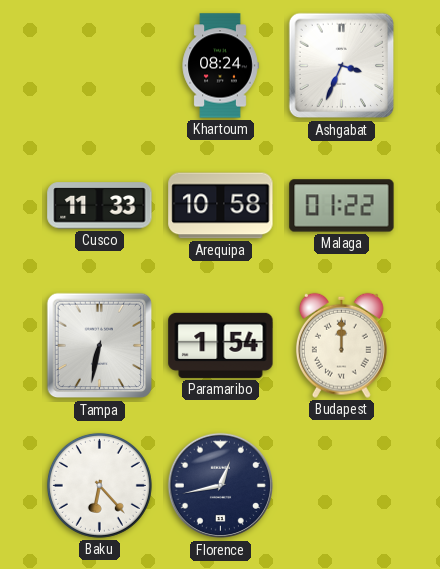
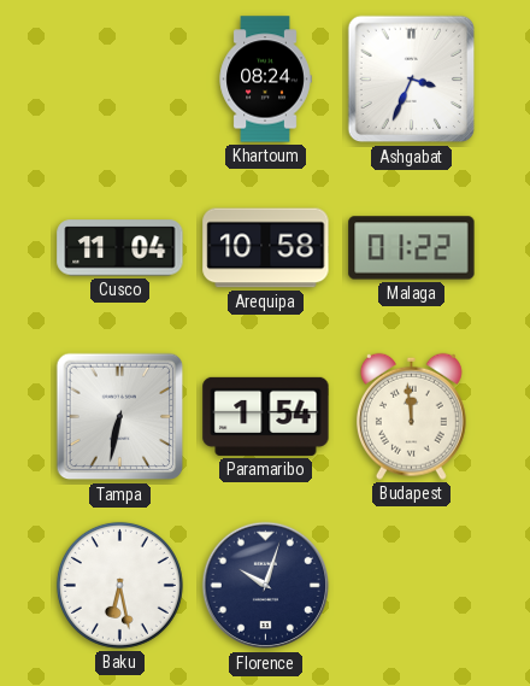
Cusco: 11:33 -> 11:04
Budapest: 12:00 -> 11:59
Baku: 6:23 -> 6:28
Florence: 12:43 -> 10:03
